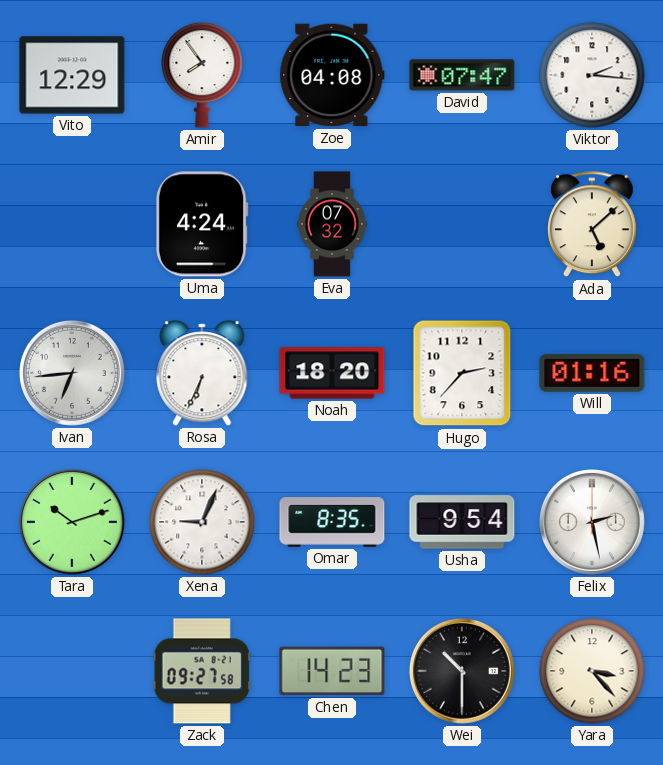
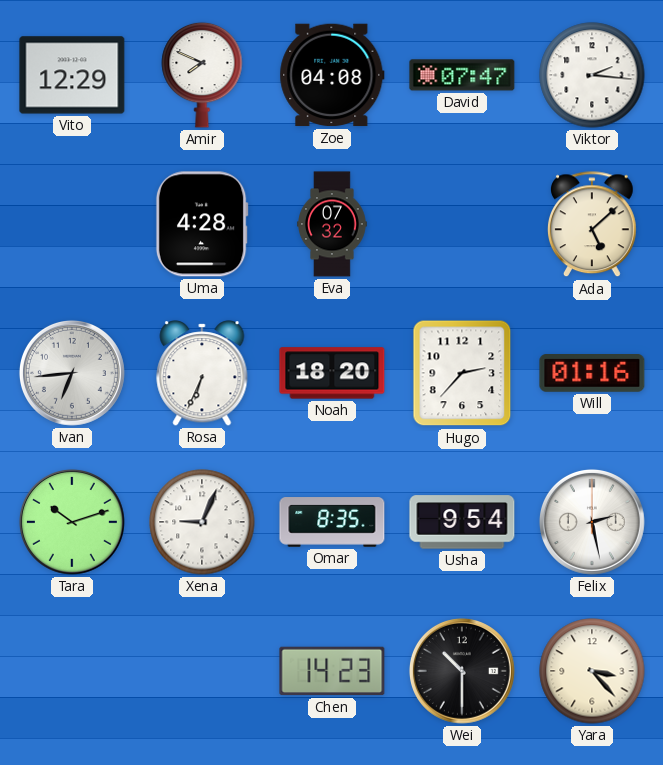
Amir: 7:54 -> 7:49
Uma: 4:24 -> 4:28
Zack: 09:27 -> none
